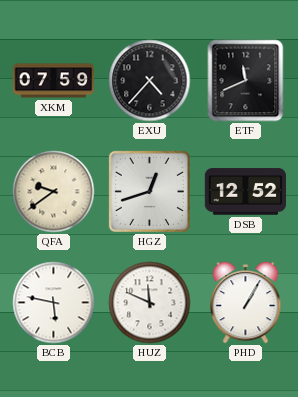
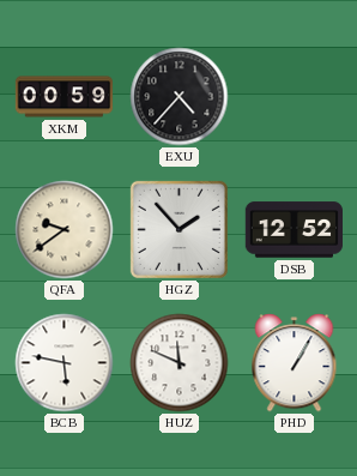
XKM: 07:59 -> 00:59
ETF: 11:41 -> none
HGZ: 12:42 -> 1:53
